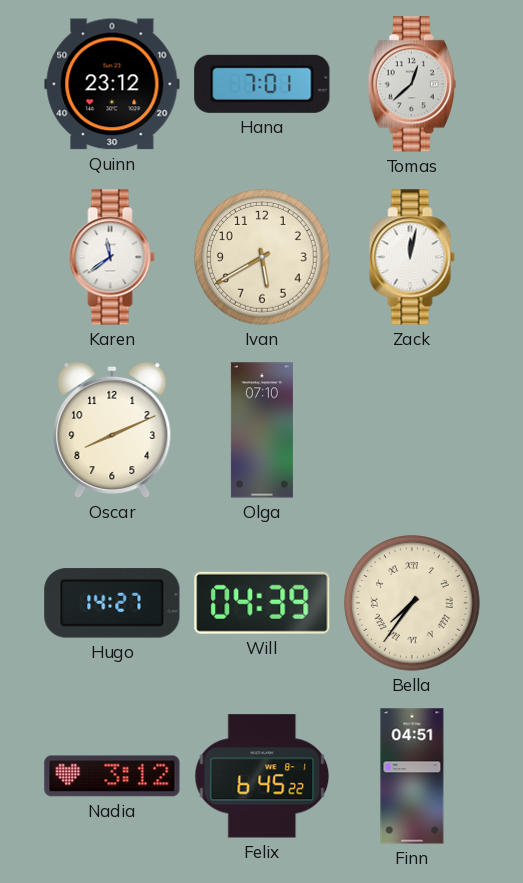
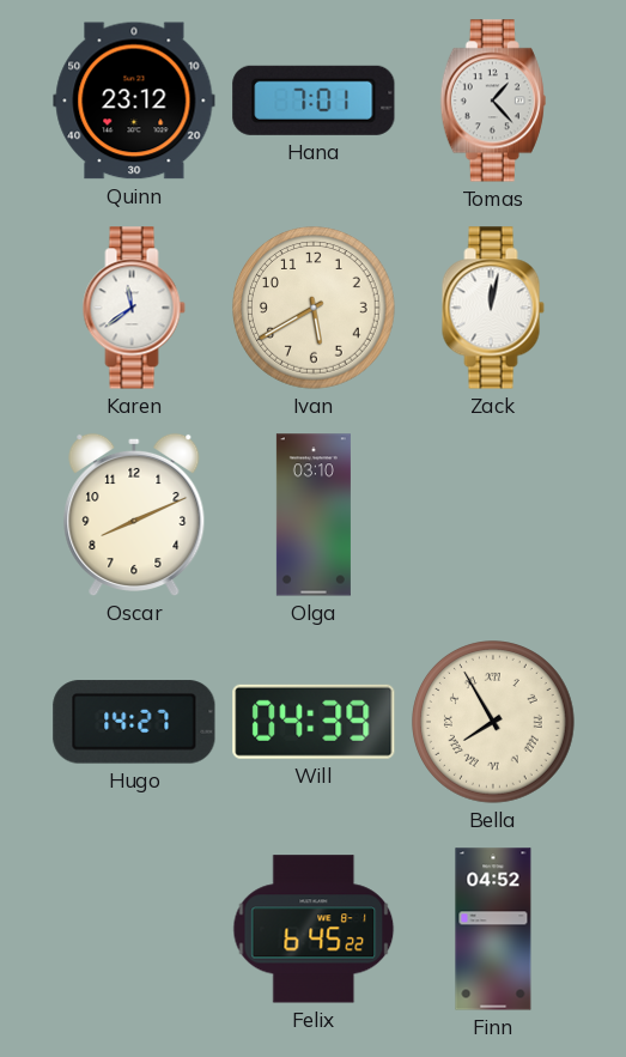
Tomas: 12:38 -> 1:23
Olga: 07:10 -> 03:10
Bella: 7:36 -> 7:55
Nadia: 3:12 -> none
Finn: 04:51 -> 04:52
